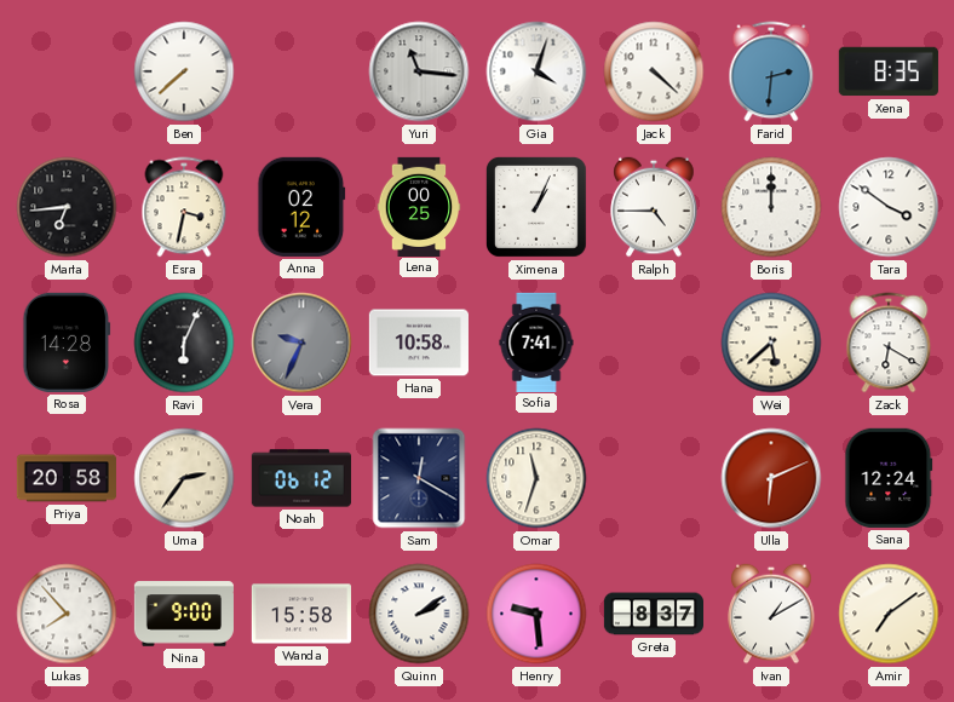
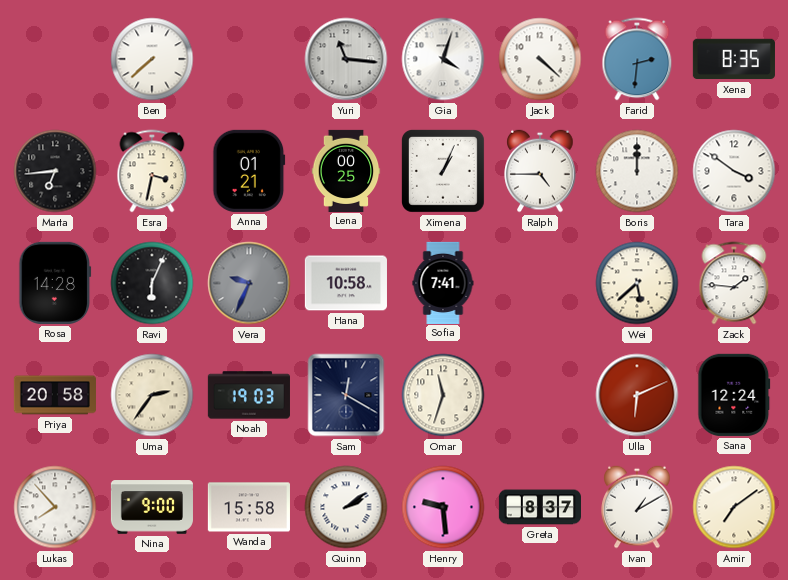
Anna: 02:12 -> 01:21
Zack: 6:20 -> 1:46
Noah: 06:12 -> 19:03
